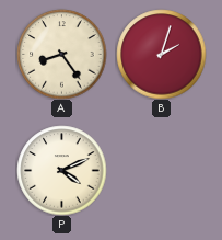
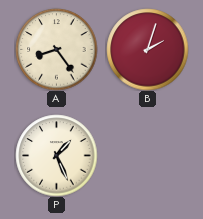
P: 4:11 -> 1:26
